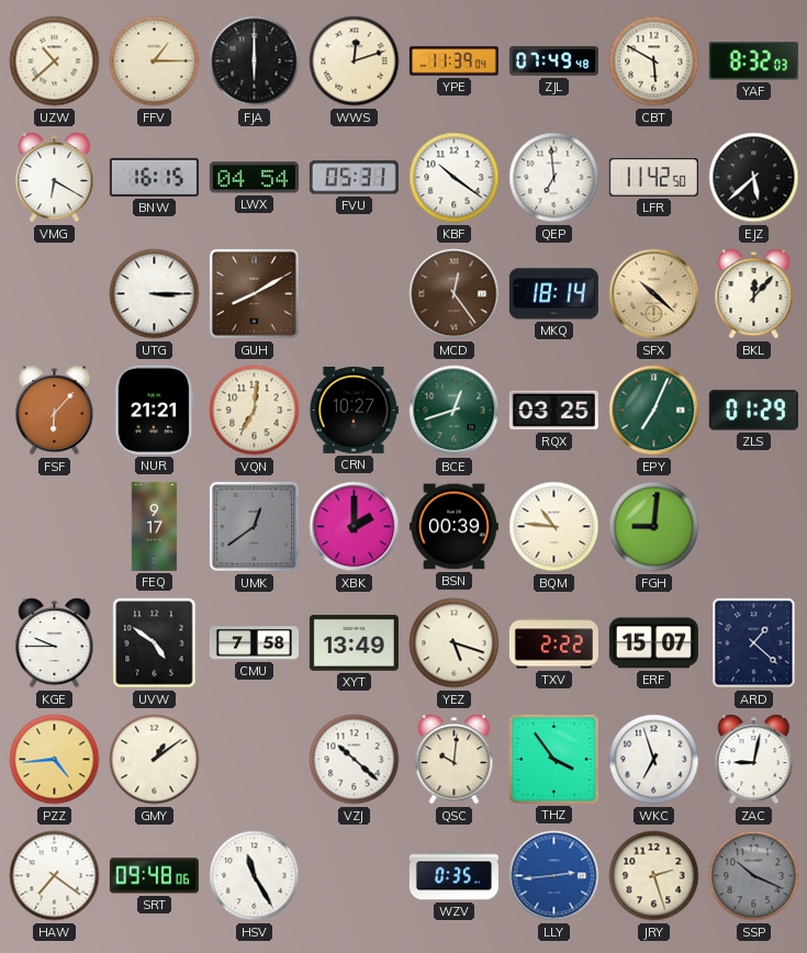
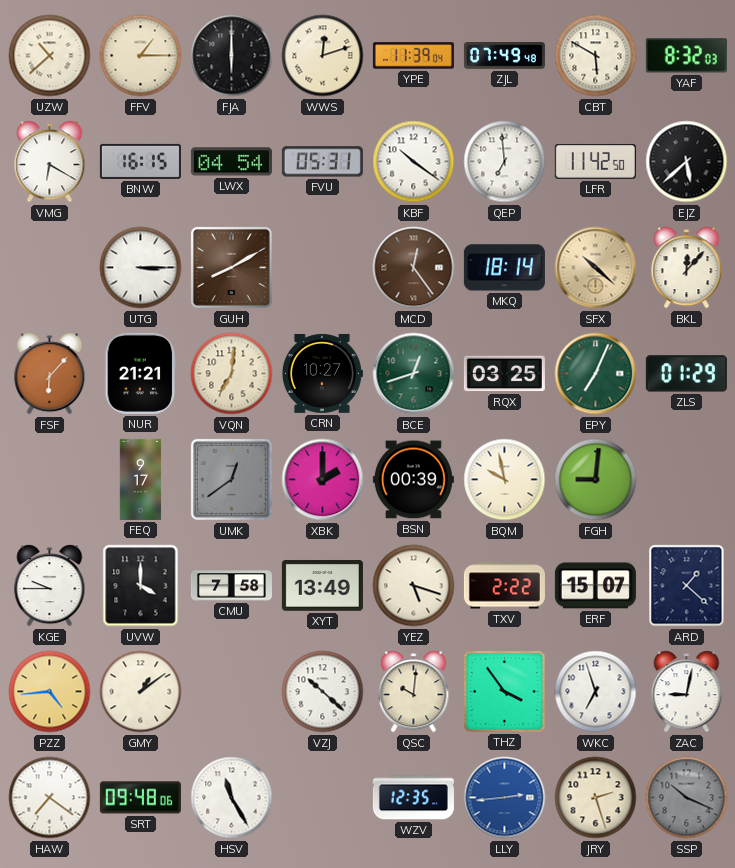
BQM: 10:46 -> 9:58
UVW: 4:51 -> 4:00
WZV: 0:35 -> 12:35
